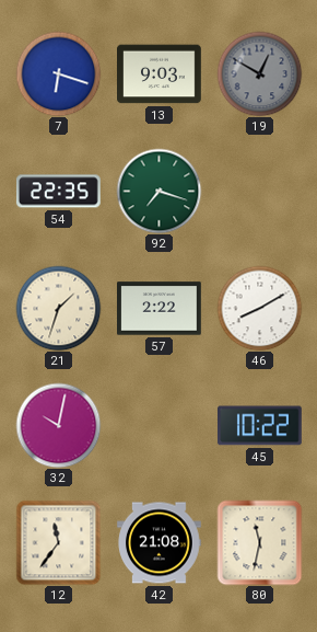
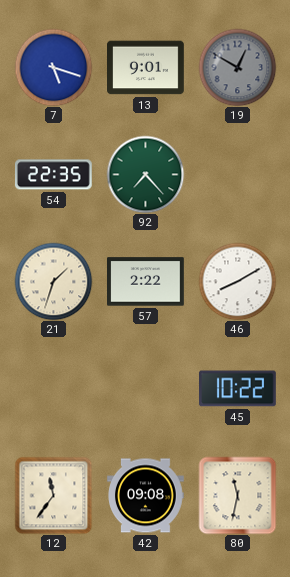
7: 6:18 -> 5:18
13: 9:03 -> 9:01
92: 7:18 -> 7:23
32: 10:02 -> none
42: 21:08 -> 09:08
